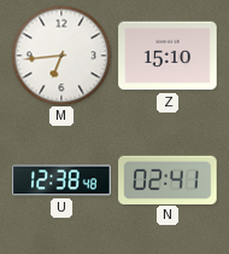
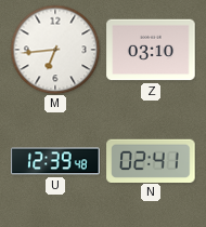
Z: 15:10 -> 03:10
U: 12:38 -> 12:39
